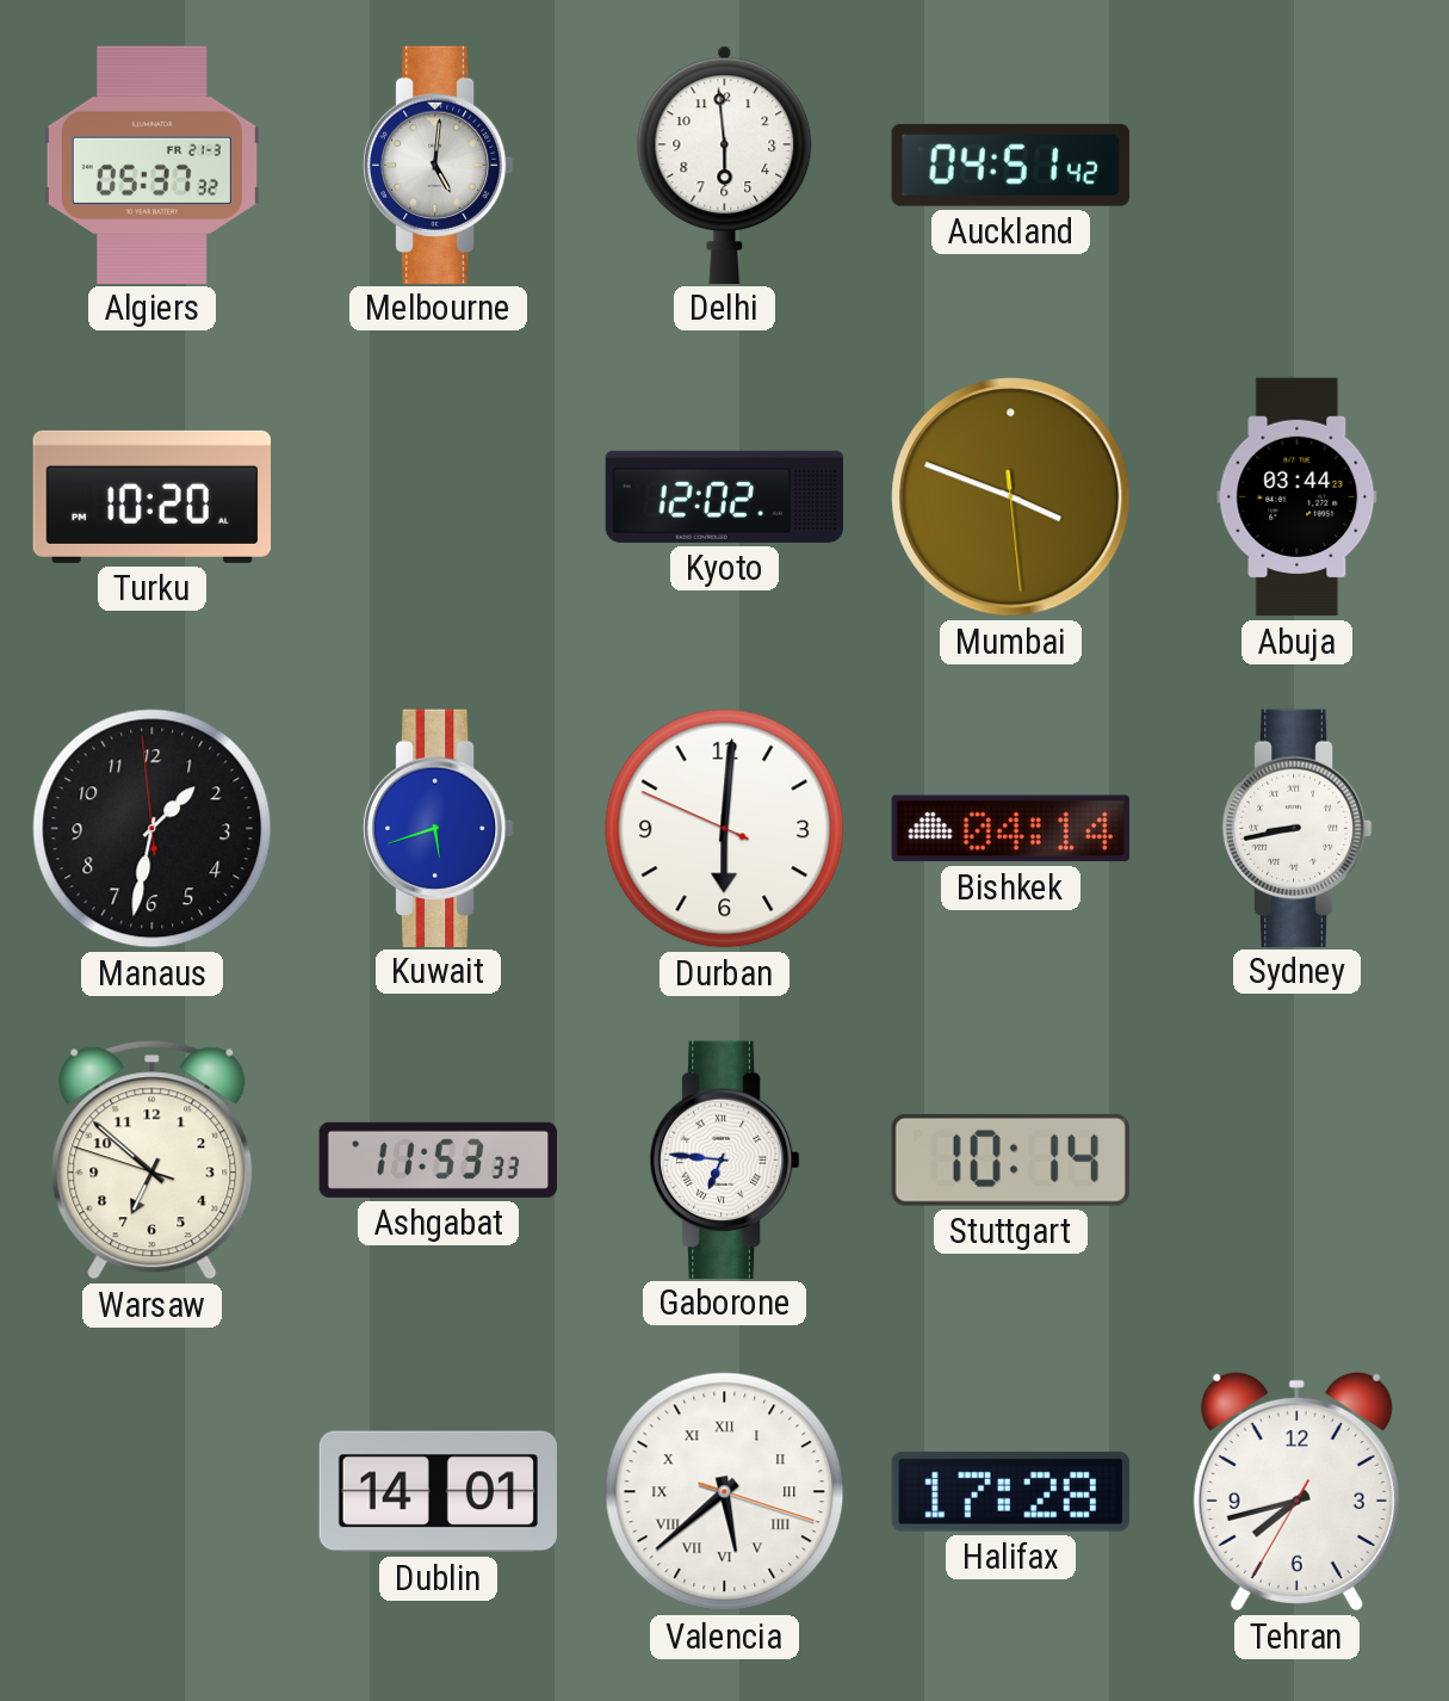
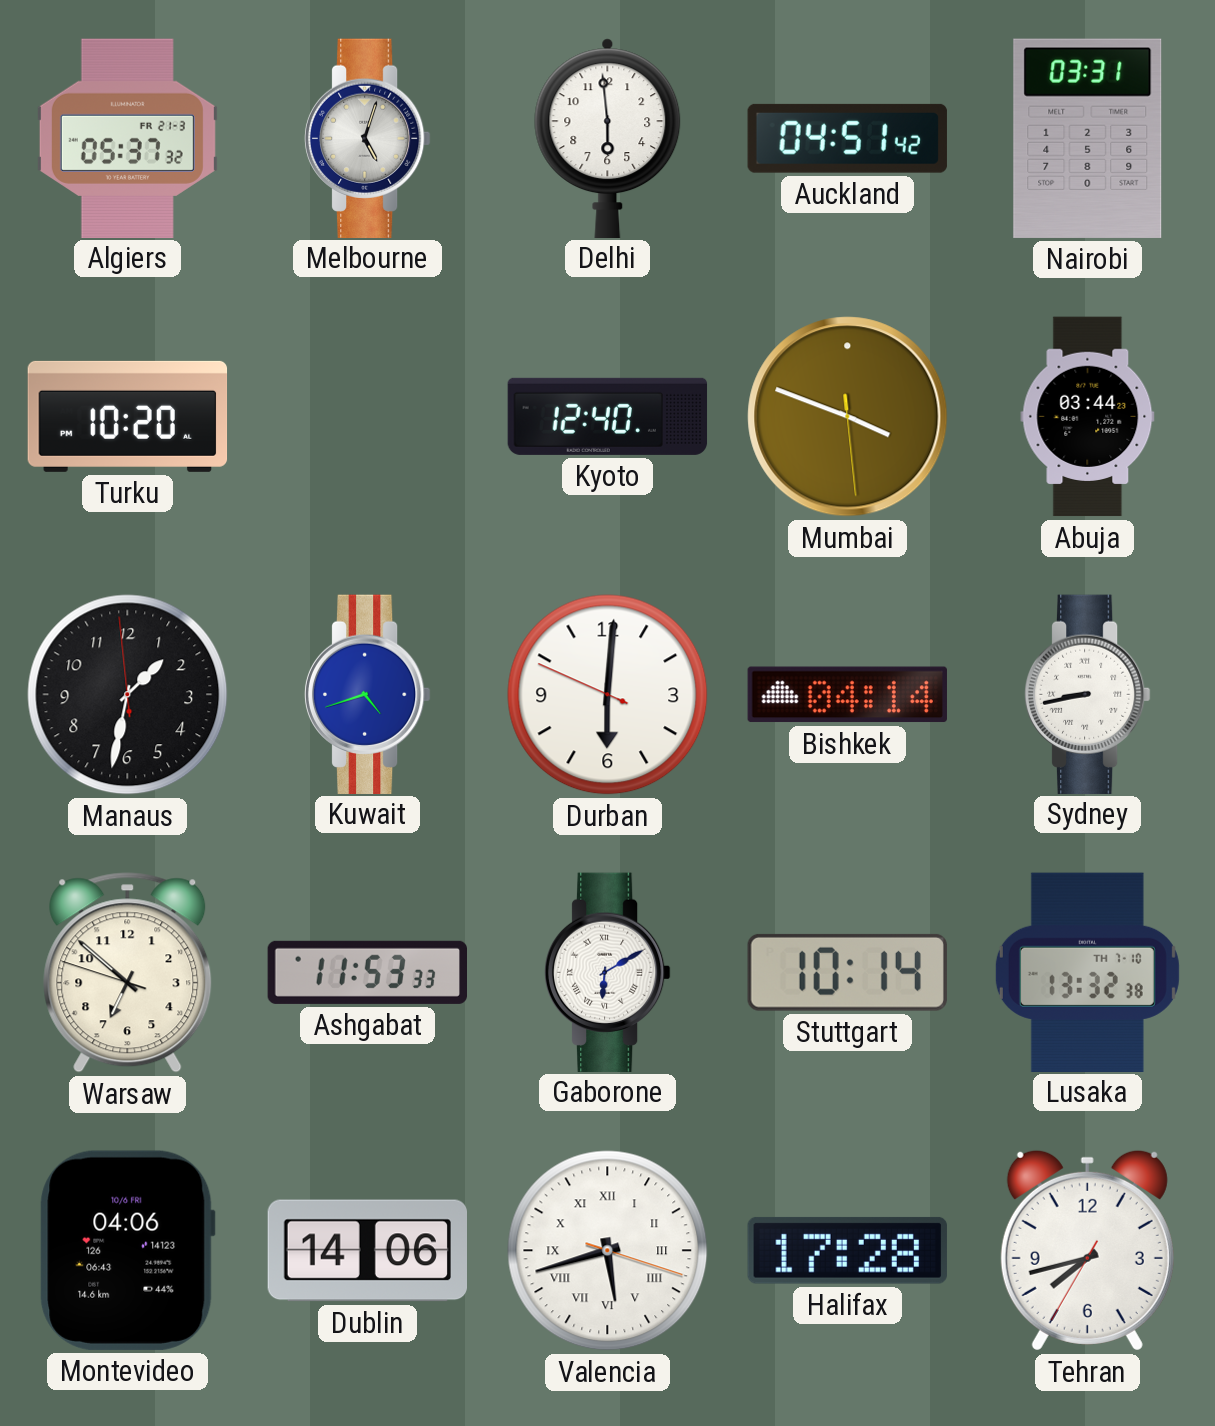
Melbourne: 5:01 -> 5:03
Nairobi: none -> 03:31
Kyoto: 12:02 -> 12:40
Kuwait: 5:42 -> 4:42
Gaborone: 6:46 -> 6:10
Lusaka: none -> 13:32
Montevideo: none -> 04:06
Dublin: 14:01 -> 14:06
Valencia: 5:38 -> 5:42
